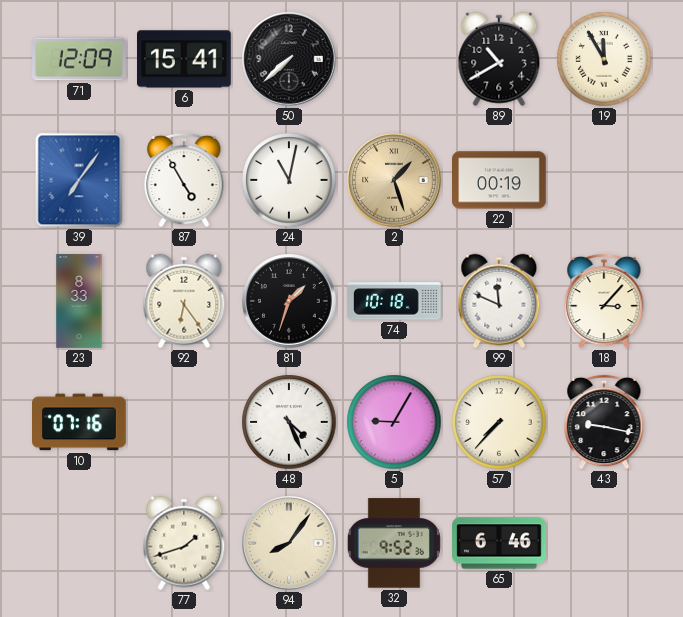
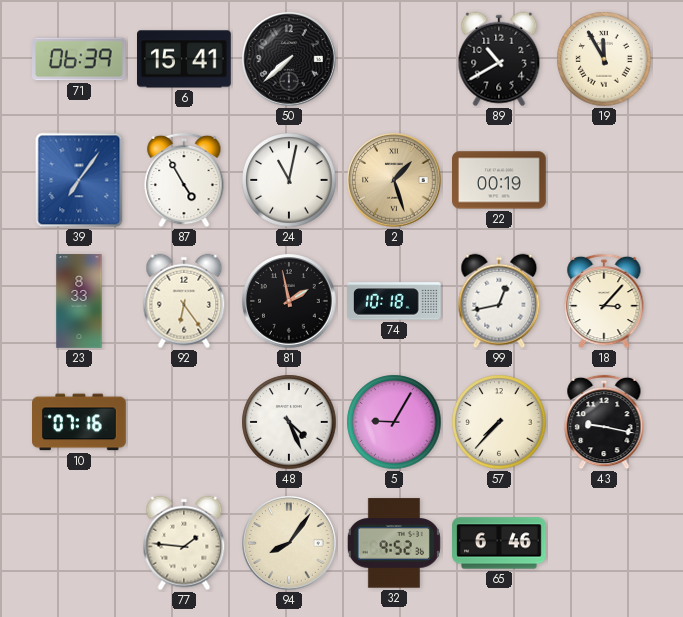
71: 12:09 -> 06:39
81: 1:33 -> 1:58
99: 11:49 -> 12:43
77: 1:42 -> 1:46
